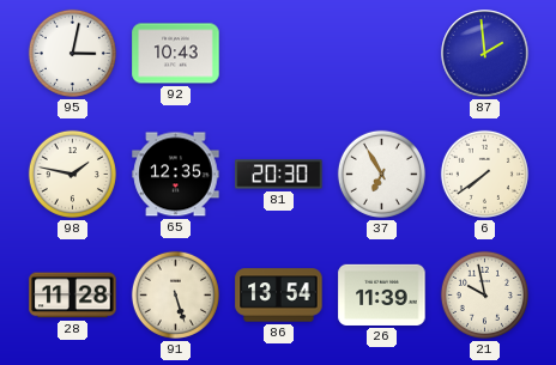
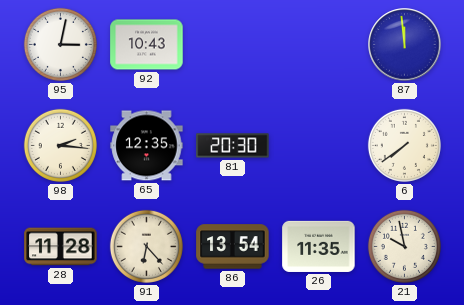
87: 1:59 -> 11:59
98: 1:47 -> 2:16
37: 6:55 -> none
91: 5:27 -> 6:23
26: 11:39 -> 11:35
